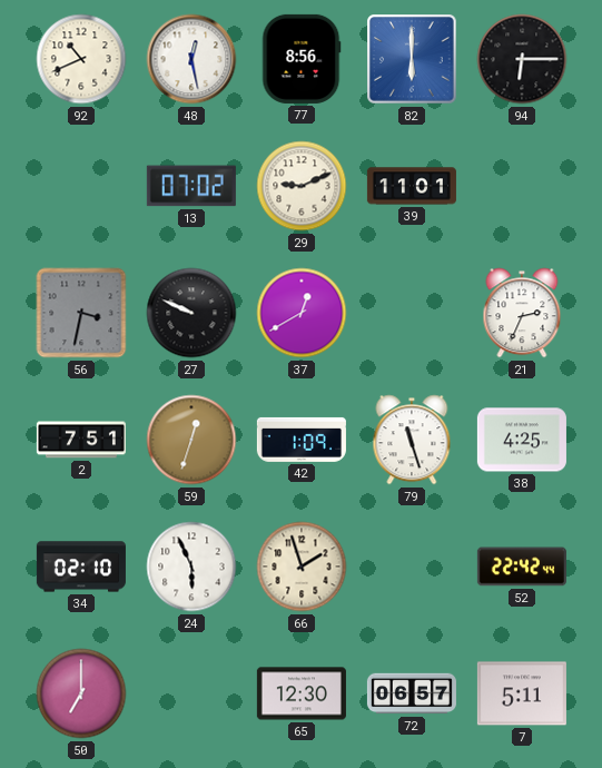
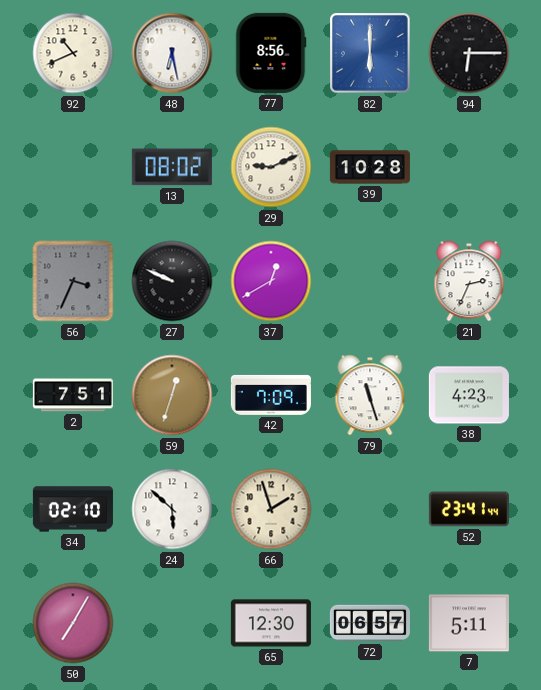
48: 12:28 -> 6:28
13: 07:02 -> 08:02
39: 11:01 -> 10:28
56: 3:32 -> 3:34
42: 1:09 -> 7:09
38: 4:25 -> 4:23
24: 5:56 -> 5:52
52: 22:42 -> 23:41
50: 7:00 -> 7:05
